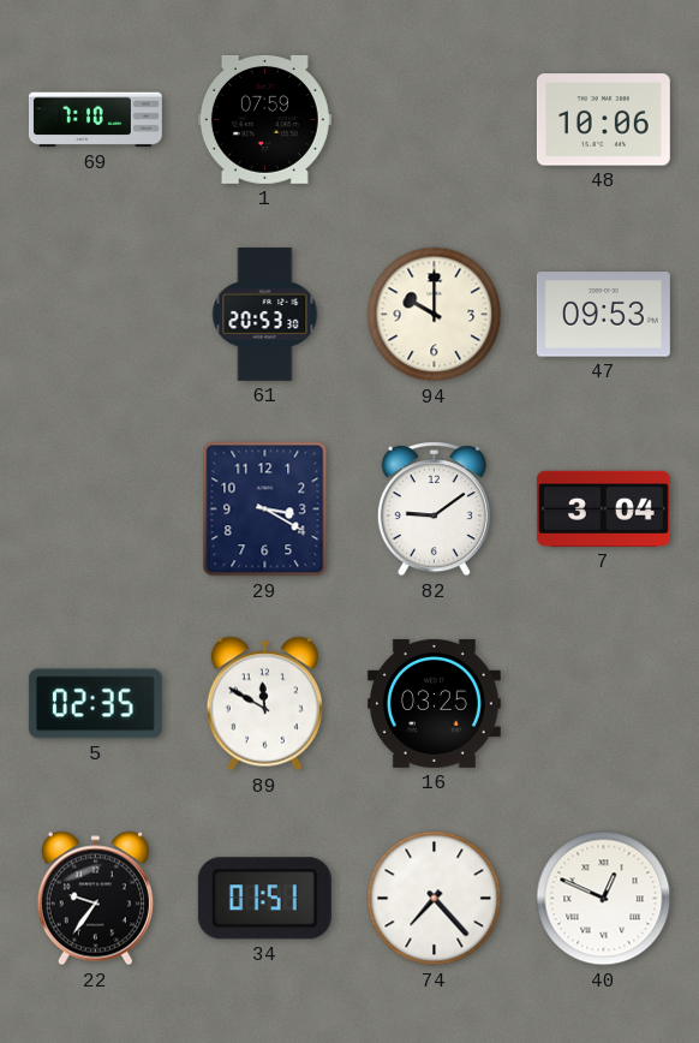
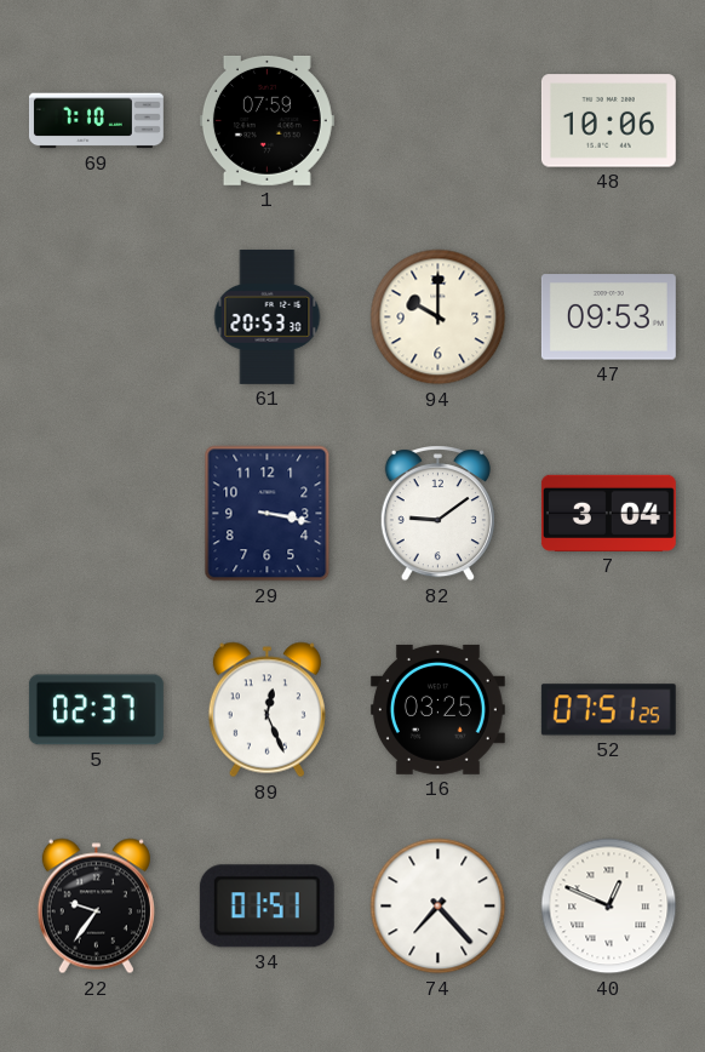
29: 3:20 -> 3:17
5: 02:35 -> 02:37
89: 11:50 -> 12:26
52: none -> 07:51
